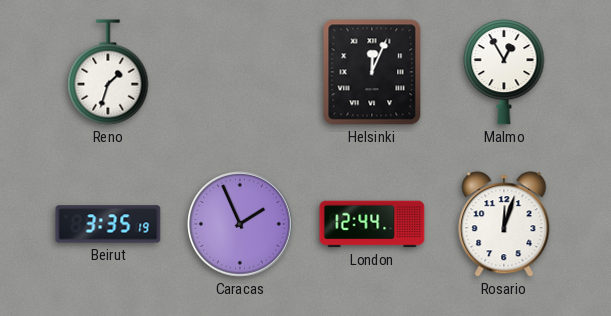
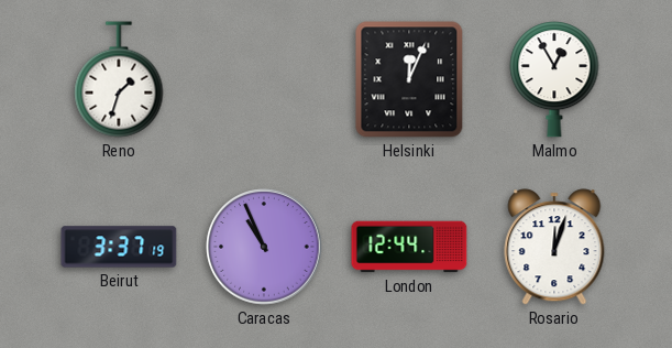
Beirut: 3:35 -> 3:37
Caracas: 1:56 -> 10:56
